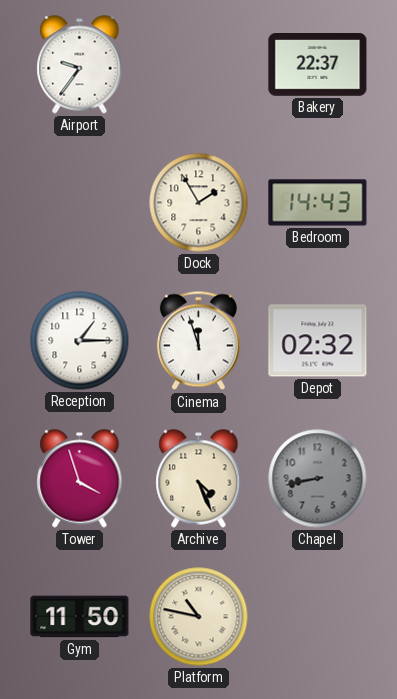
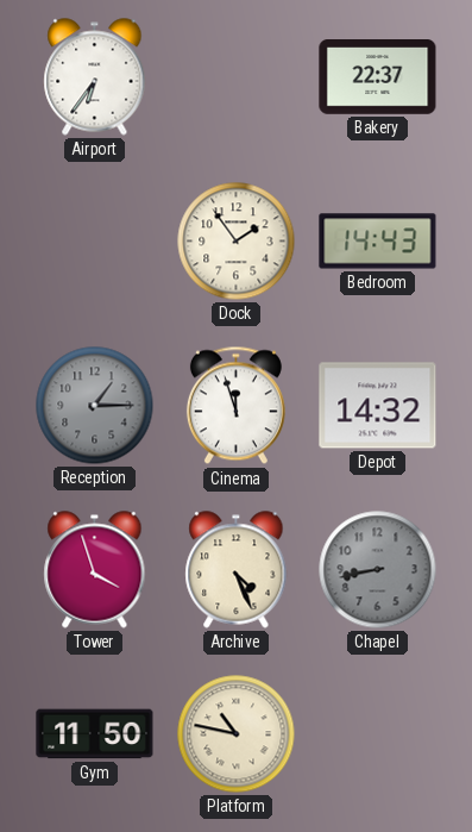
Airport: 9:36 -> 6:36
Dock: 1:55 -> 1:54
Reception dial: white -> grey
Depot: 02:32 -> 14:32
